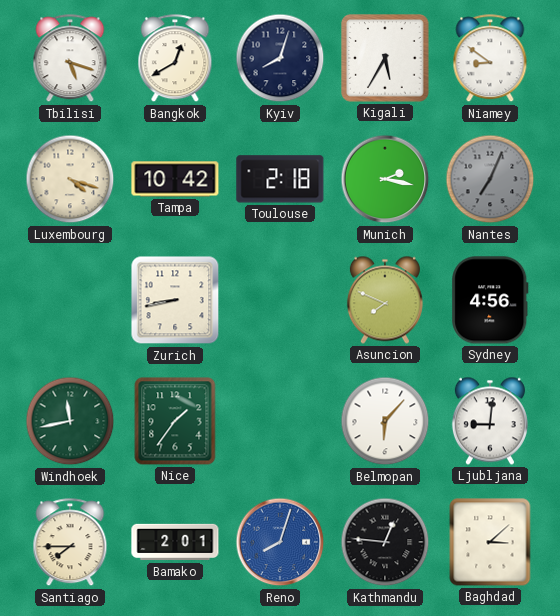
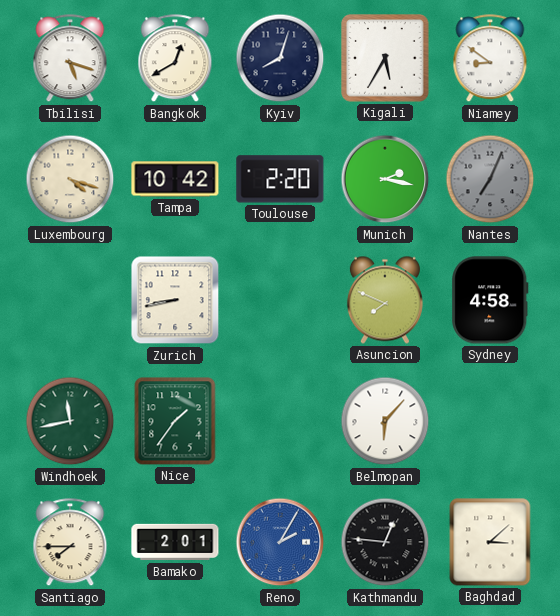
Toulouse: 2:18 -> 2:20
Sydney: 4:56 -> 4:58
Ljubljana: 9:01 -> none
Reno: 8:03 -> 2:05
